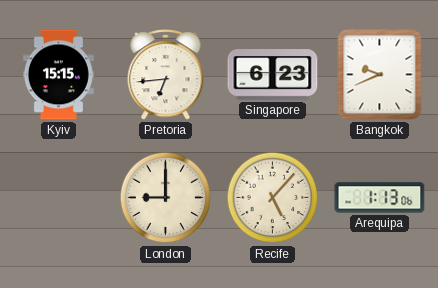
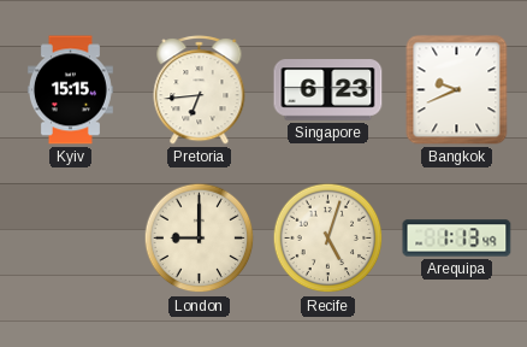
Recife: 5:07 -> 5:03
Arequipa: 1:13:06 -> 1:13:49
